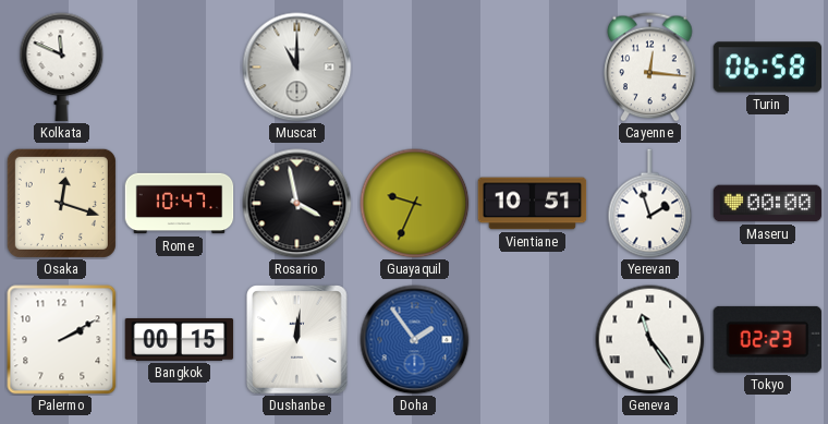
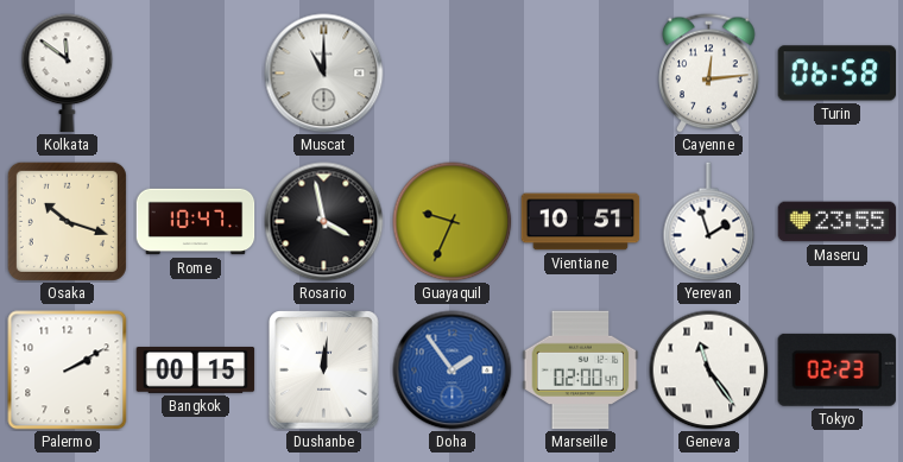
Kolkata: 11:49 -> 11:51
Cayenne: 12:16 -> 12:14
Osaka: 12:18 -> 10:18
Maseru: 00:00 -> 23:55
Marseille: none -> 02:00
